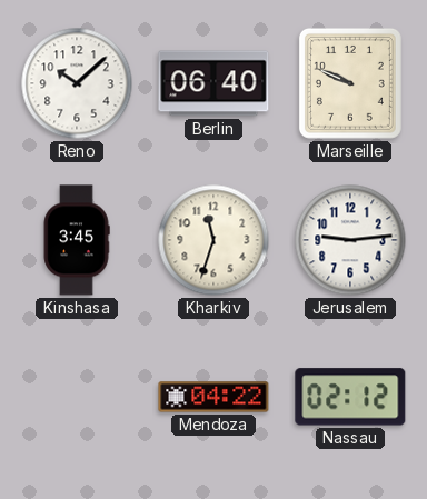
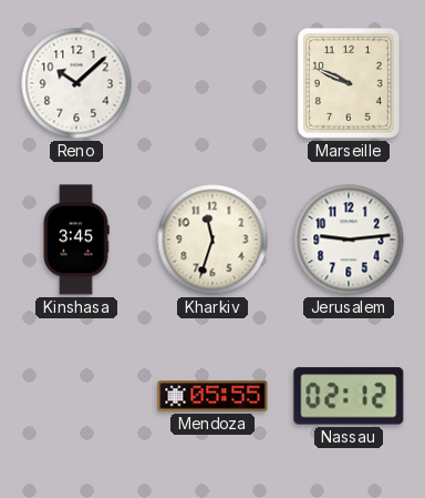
Berlin: 06:40 -> none
Mendoza: 04:22 -> 05:55
